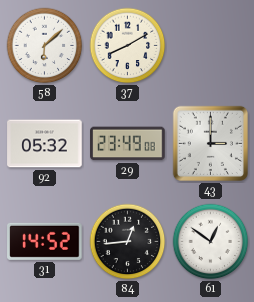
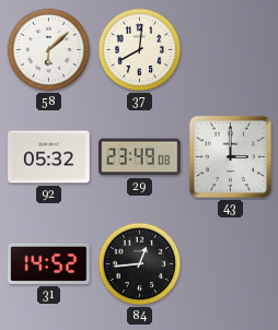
37: 8:10 -> 8:01
61: 12:51 -> none
